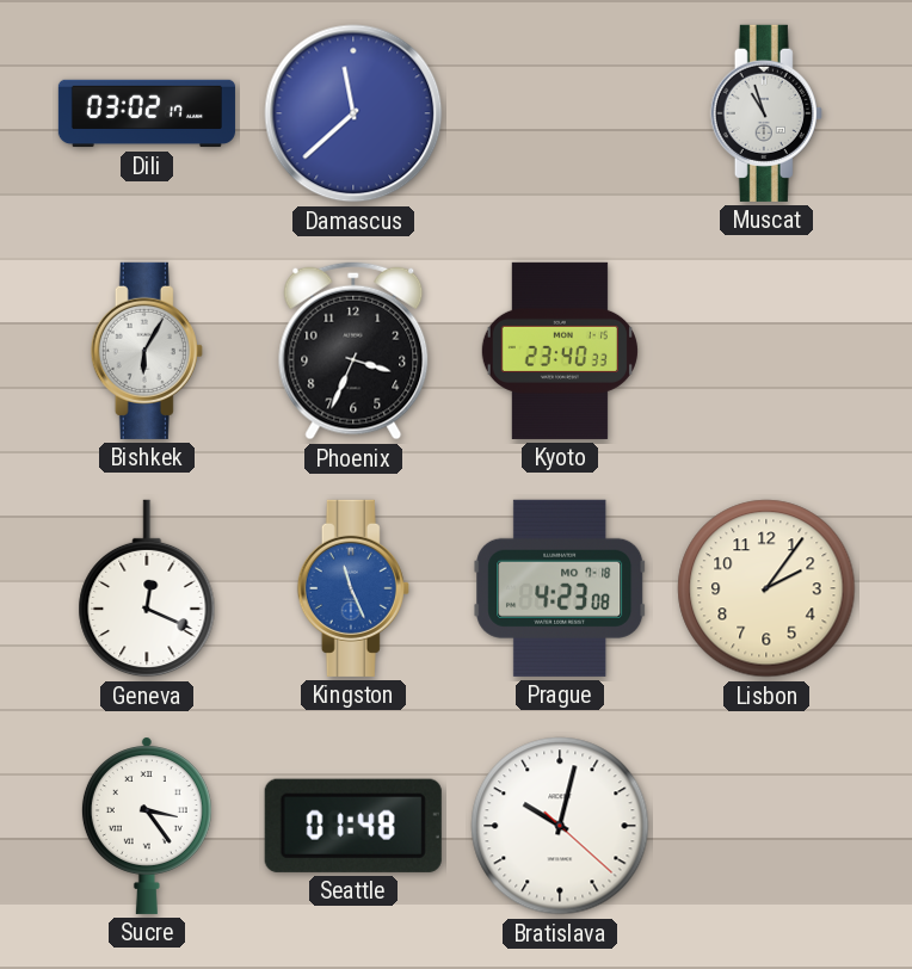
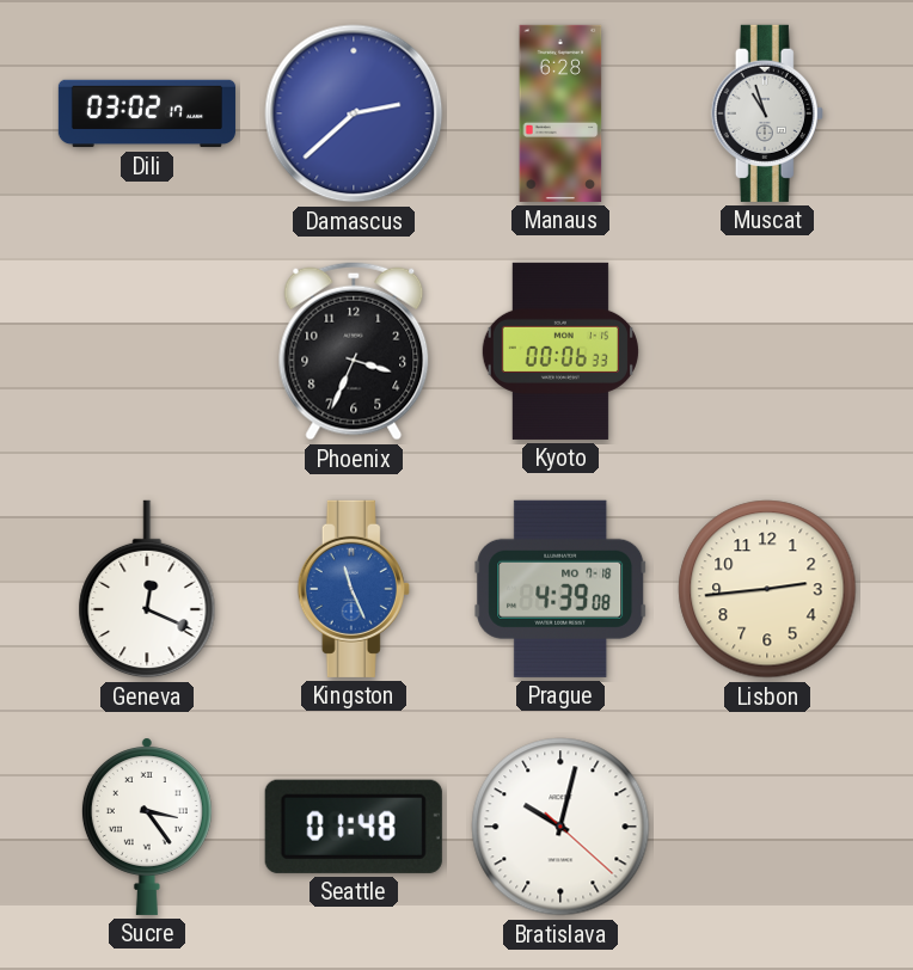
Damascus: 11:38 -> 2:38
Manaus: none -> 6:28
Bishkek: 6:05 -> none
Kyoto: 23:40 -> 00:06
Prague: 4:23 -> 4:39
Lisbon: 2:06 -> 2:44
